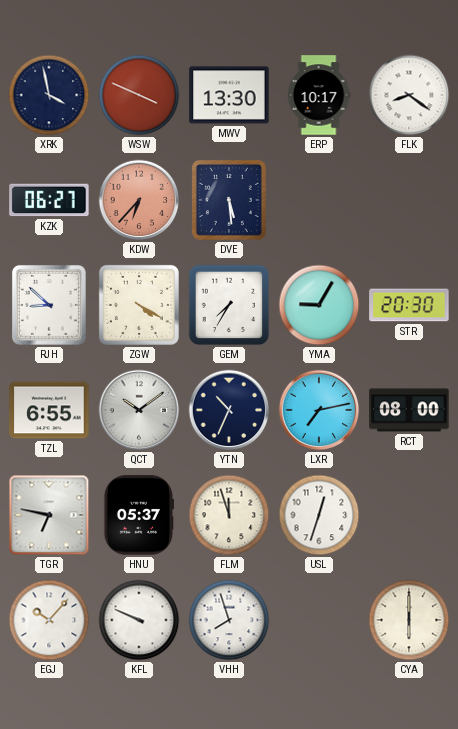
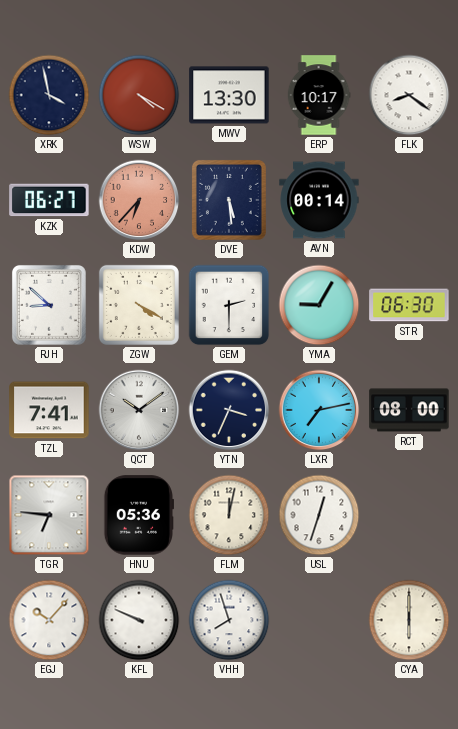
WSW: 3:49 -> 4:20
AVN: none -> 00:14
GEM: 7:35 -> 2:30
STR: 20:30 -> 06:30
TZL: 6:55 -> 7:41
YTN: 10:34 -> 3:34
TGR: 6:47 -> 6:46
HNU: 05:37 -> 05:36
FLM: 11:57 -> 12:02
